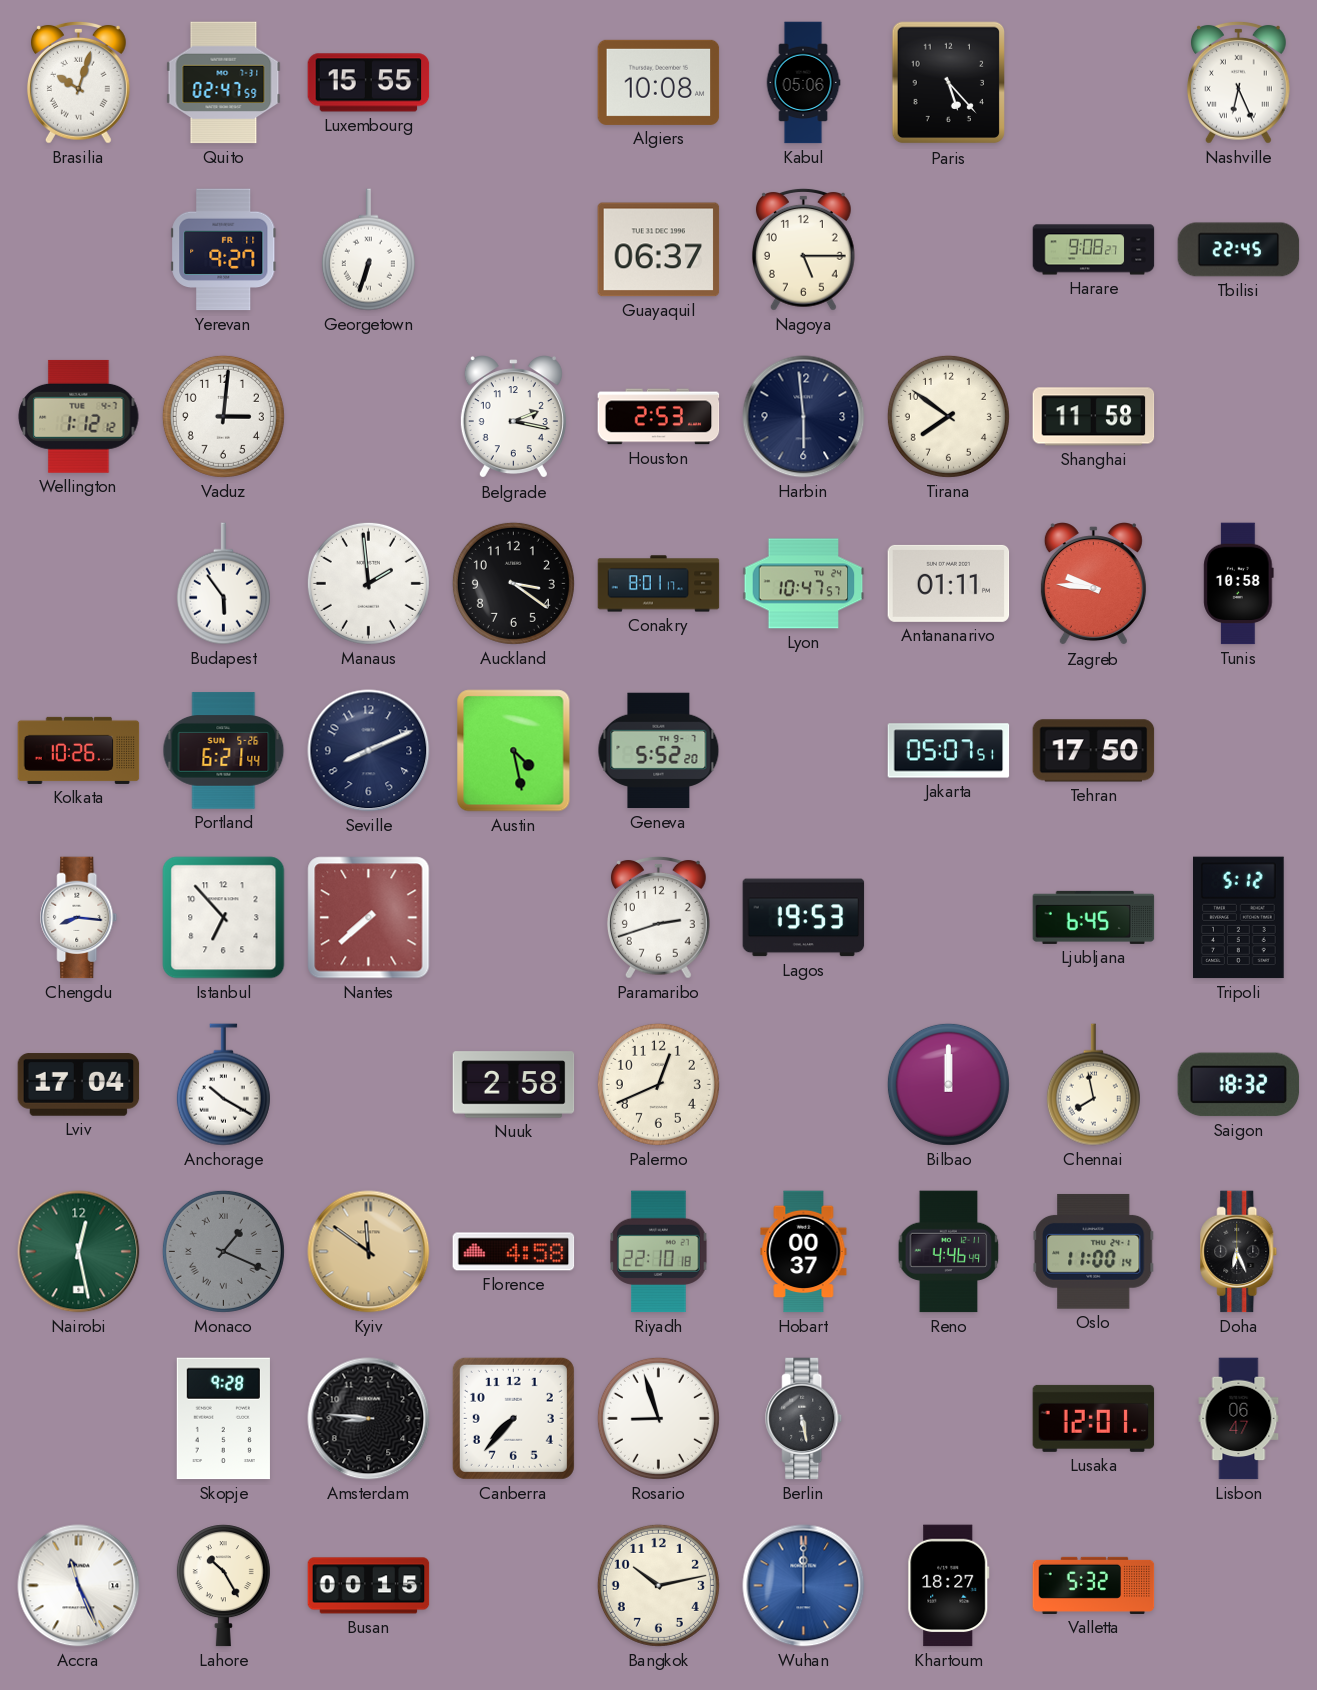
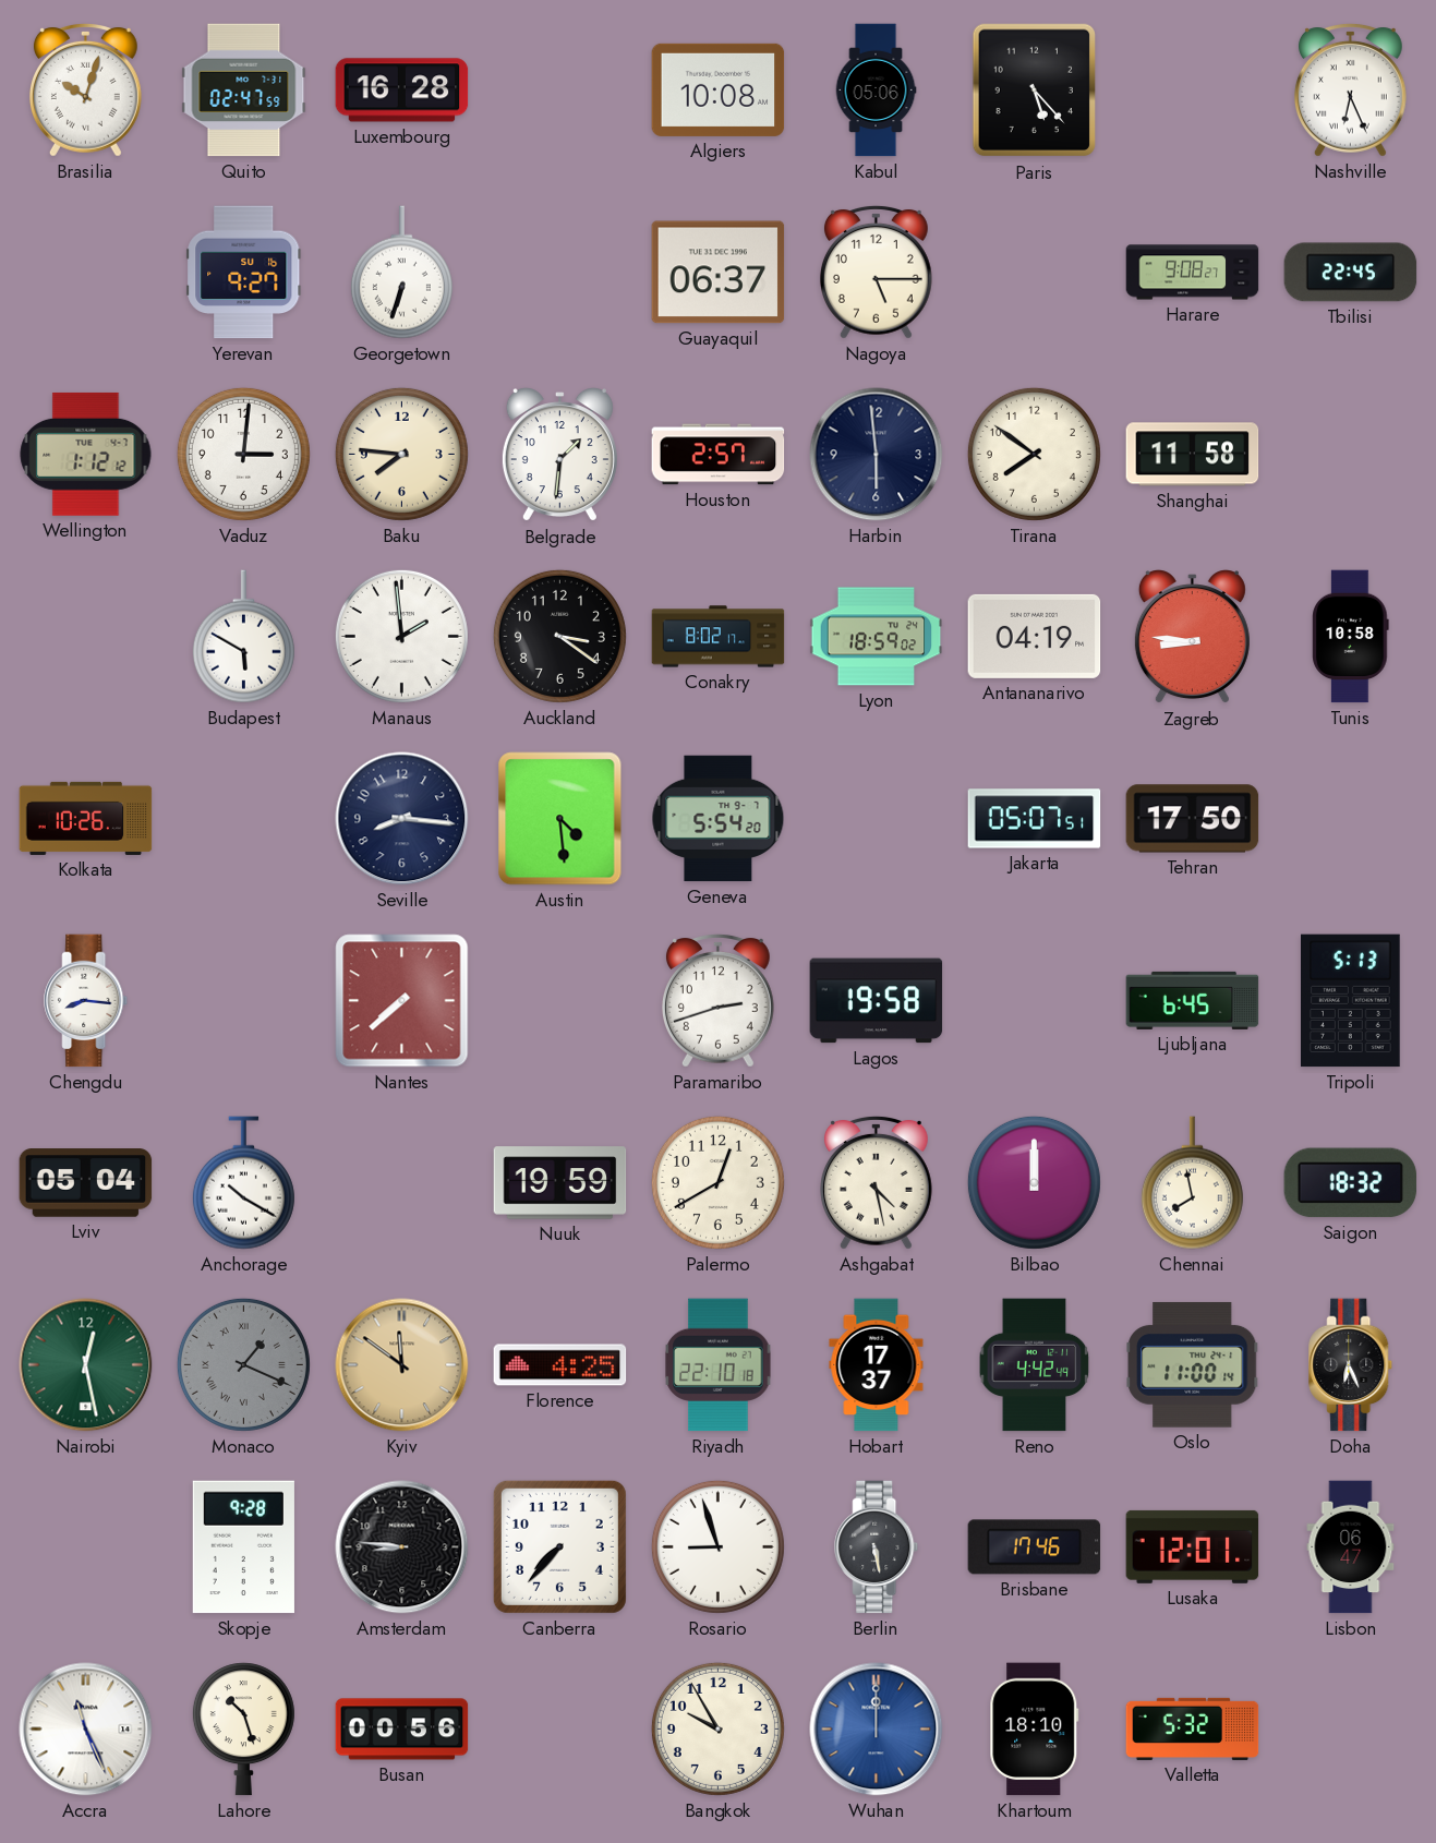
Luxembourg: 15:55 -> 16:28
Yerevan date: FR 11 -> SU 16
Baku: none -> 7:46
Belgrade: 2:17 -> 1:31
Houston: 2:53 -> 2:57
Budapest: 5:54 -> 5:50
Conakry: 8:01 -> 8:02
Lyon: 10:47 -> 18:59
Antananarivo: 01:11 -> 04:19
Zagreb: 9:46 -> 8:46
Portland: 6:21 -> none
Seville: 8:11 -> 8:16
Austin: 4:28 -> 4:29
Geneva: 5:52 -> 5:54
Istanbul: 6:53 -> none
Lagos: 19:53 -> 19:58
Tripoli: 5:12 -> 5:13
Lviv: 17:04 -> 05:04
Nuuk: 2:58 -> 19:59
Palermo: 12:41 -> 12:40
Ashgabat: none -> 4:28
Florence: 4:58 -> 4:25
Hobart: 00:37 -> 17:37
Reno: 4:46 -> 4:42
Brisbane: none -> 17:46
Lahore: 10:25 -> 10:27
Busan: 00:15 -> 00:56
Bangkok: 10:13 -> 9:55
Khartoum: 18:27 -> 18:10
